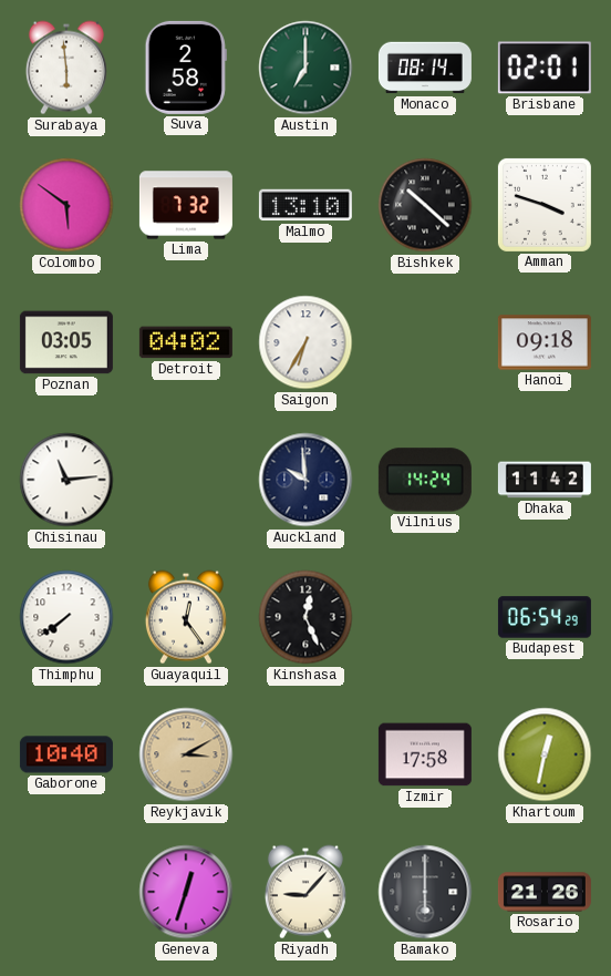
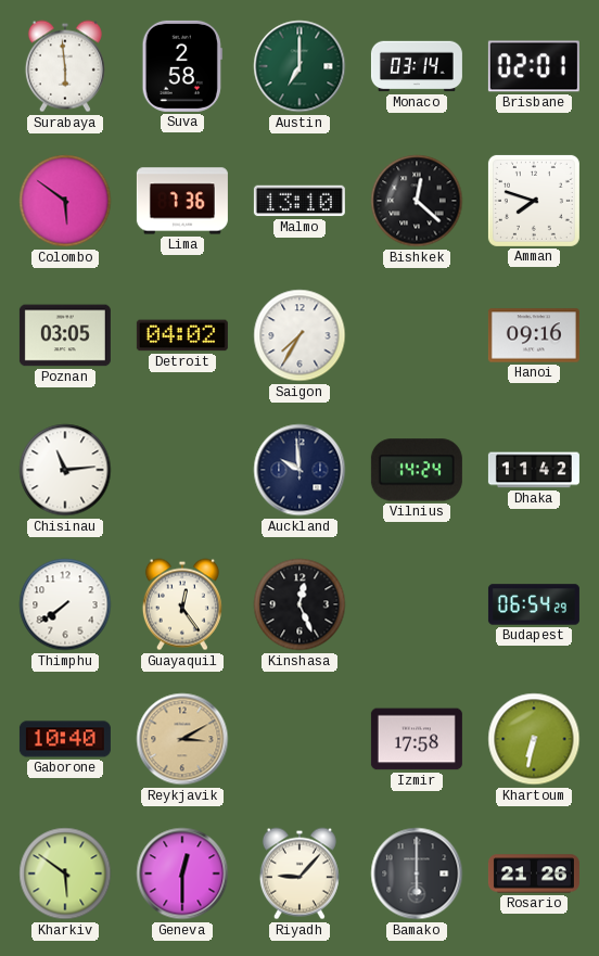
Monaco: 08:14 -> 03:14
Lima: 7:32 -> 7:36
Bishkek: 10:22 -> 12:22
Amman: 3:48 -> 7:48
Saigon: 6:35 -> 7:35
Hanoi: 09:18 -> 09:16
Khartoum: 12:32 -> 6:32
Kharkiv: none -> 5:51
Geneva: 12:33 -> 12:30
